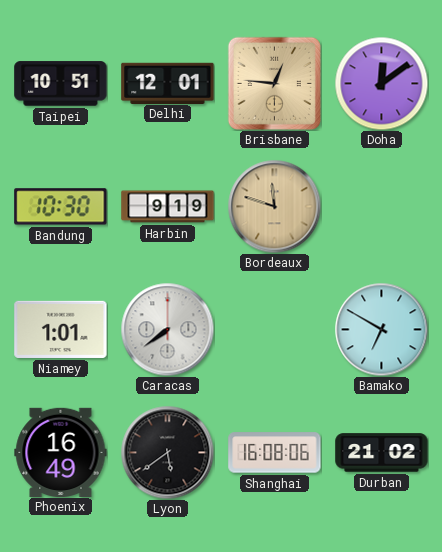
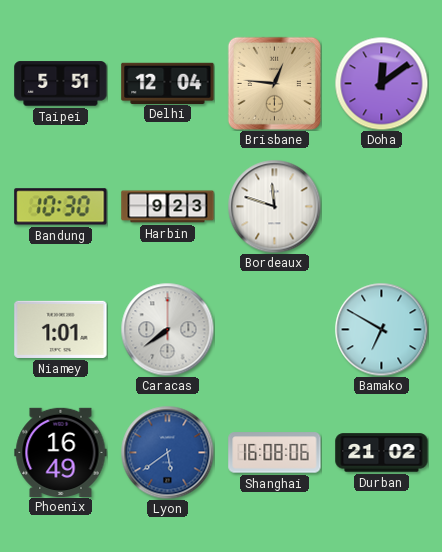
Taipei: 10:51 -> 5:51
Delhi: 12:01 -> 12:04
Harbin: 9:19 -> 9:23
Bordeaux dial: champagne -> white
Lyon dial: black -> blue
